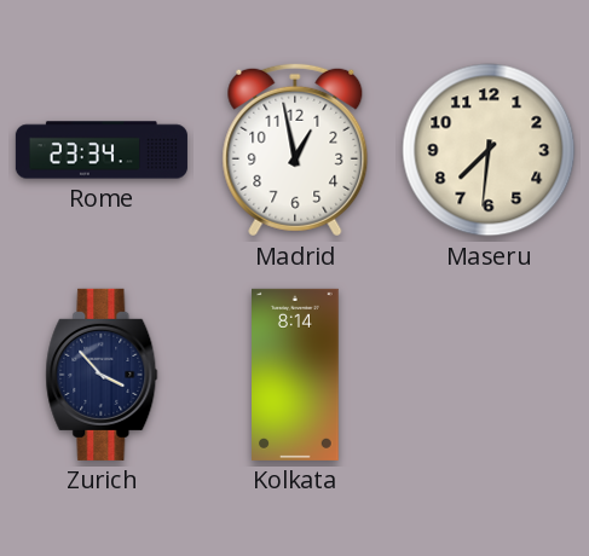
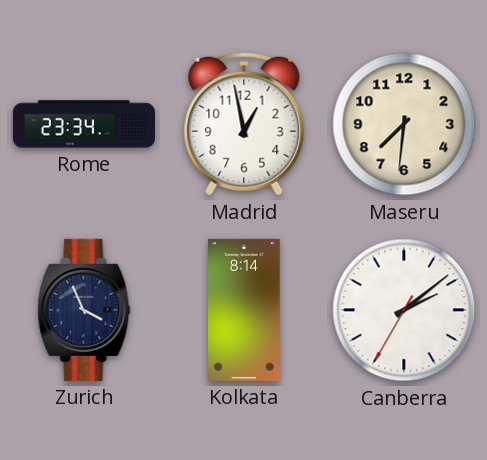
Zurich: 3:53 -> 3:56
Canberra: none -> 2:08
